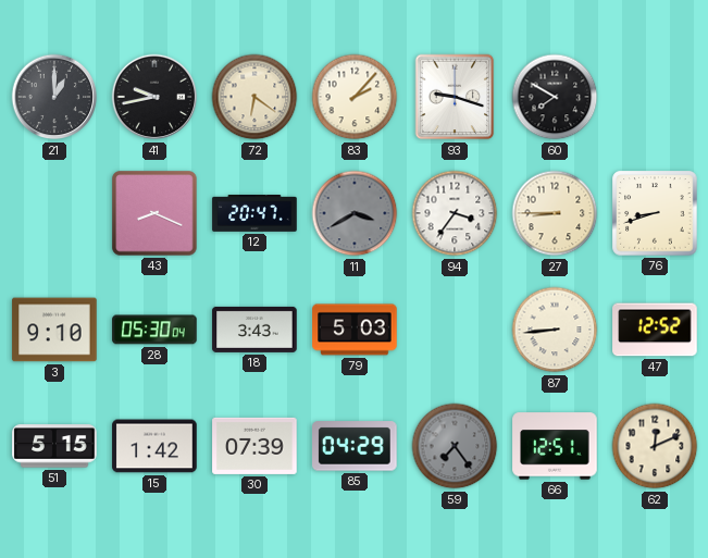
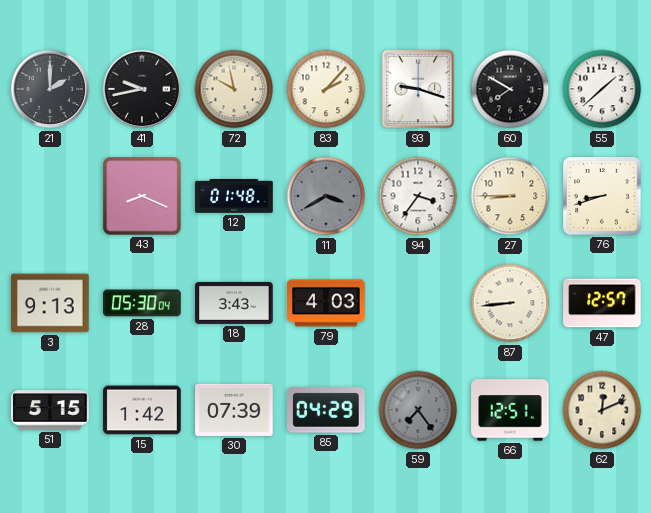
21: 1:00 -> 2:00
72: 6:21 -> 9:58
55: none -> 1:38
12: 20:47 -> 01:48
3: 9:10 -> 9:13
79: 5:03 -> 4:03
47: 12:52 -> 12:57
